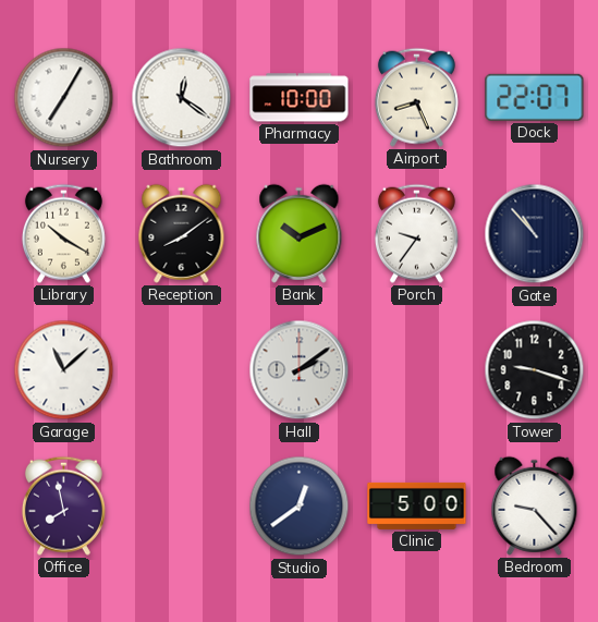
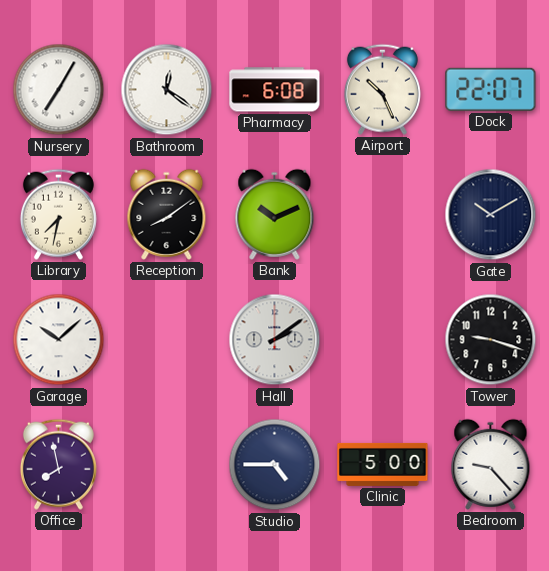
Pharmacy: 10:00 -> 6:08
Airport: 8:26 -> 10:26
Library: 10:20 -> 7:32
Porch: 9:36 -> none
Gate: 10:53 -> 10:10
Garage: 11:08 -> 10:08
Studio: 12:39 -> 4:45
